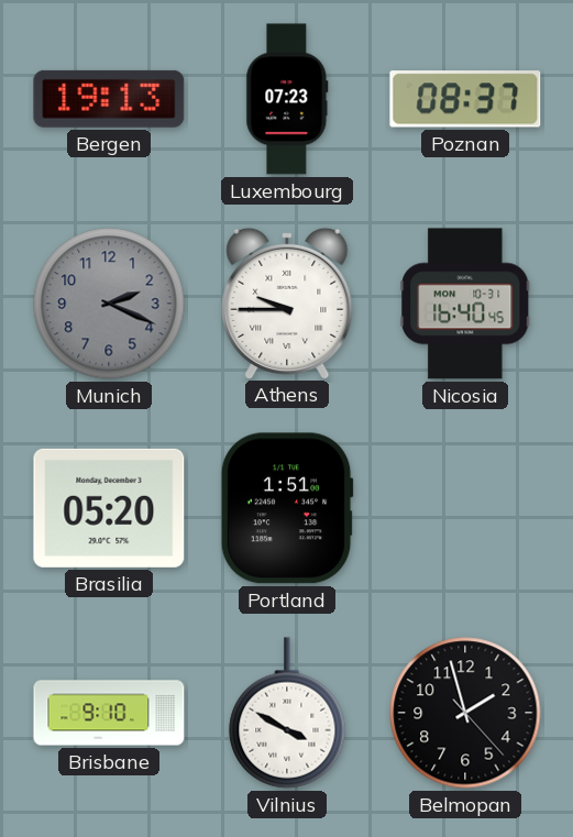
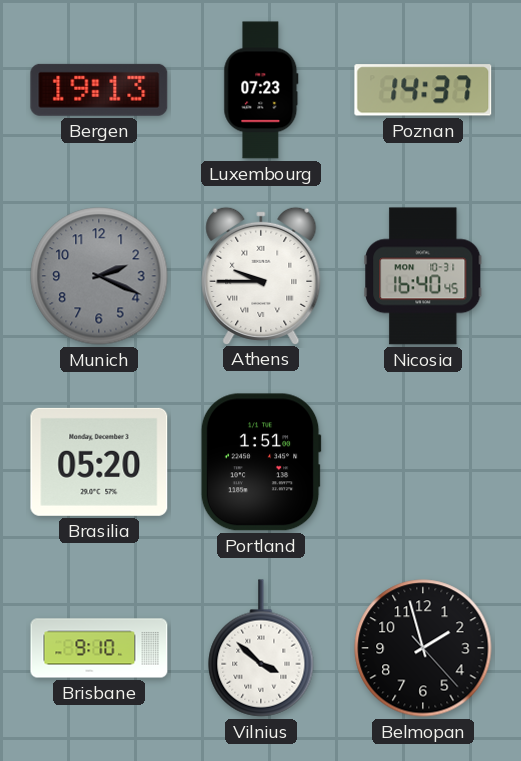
Poznan: 08:37 -> 14:37
Vilnius: 3:50 -> 3:52
